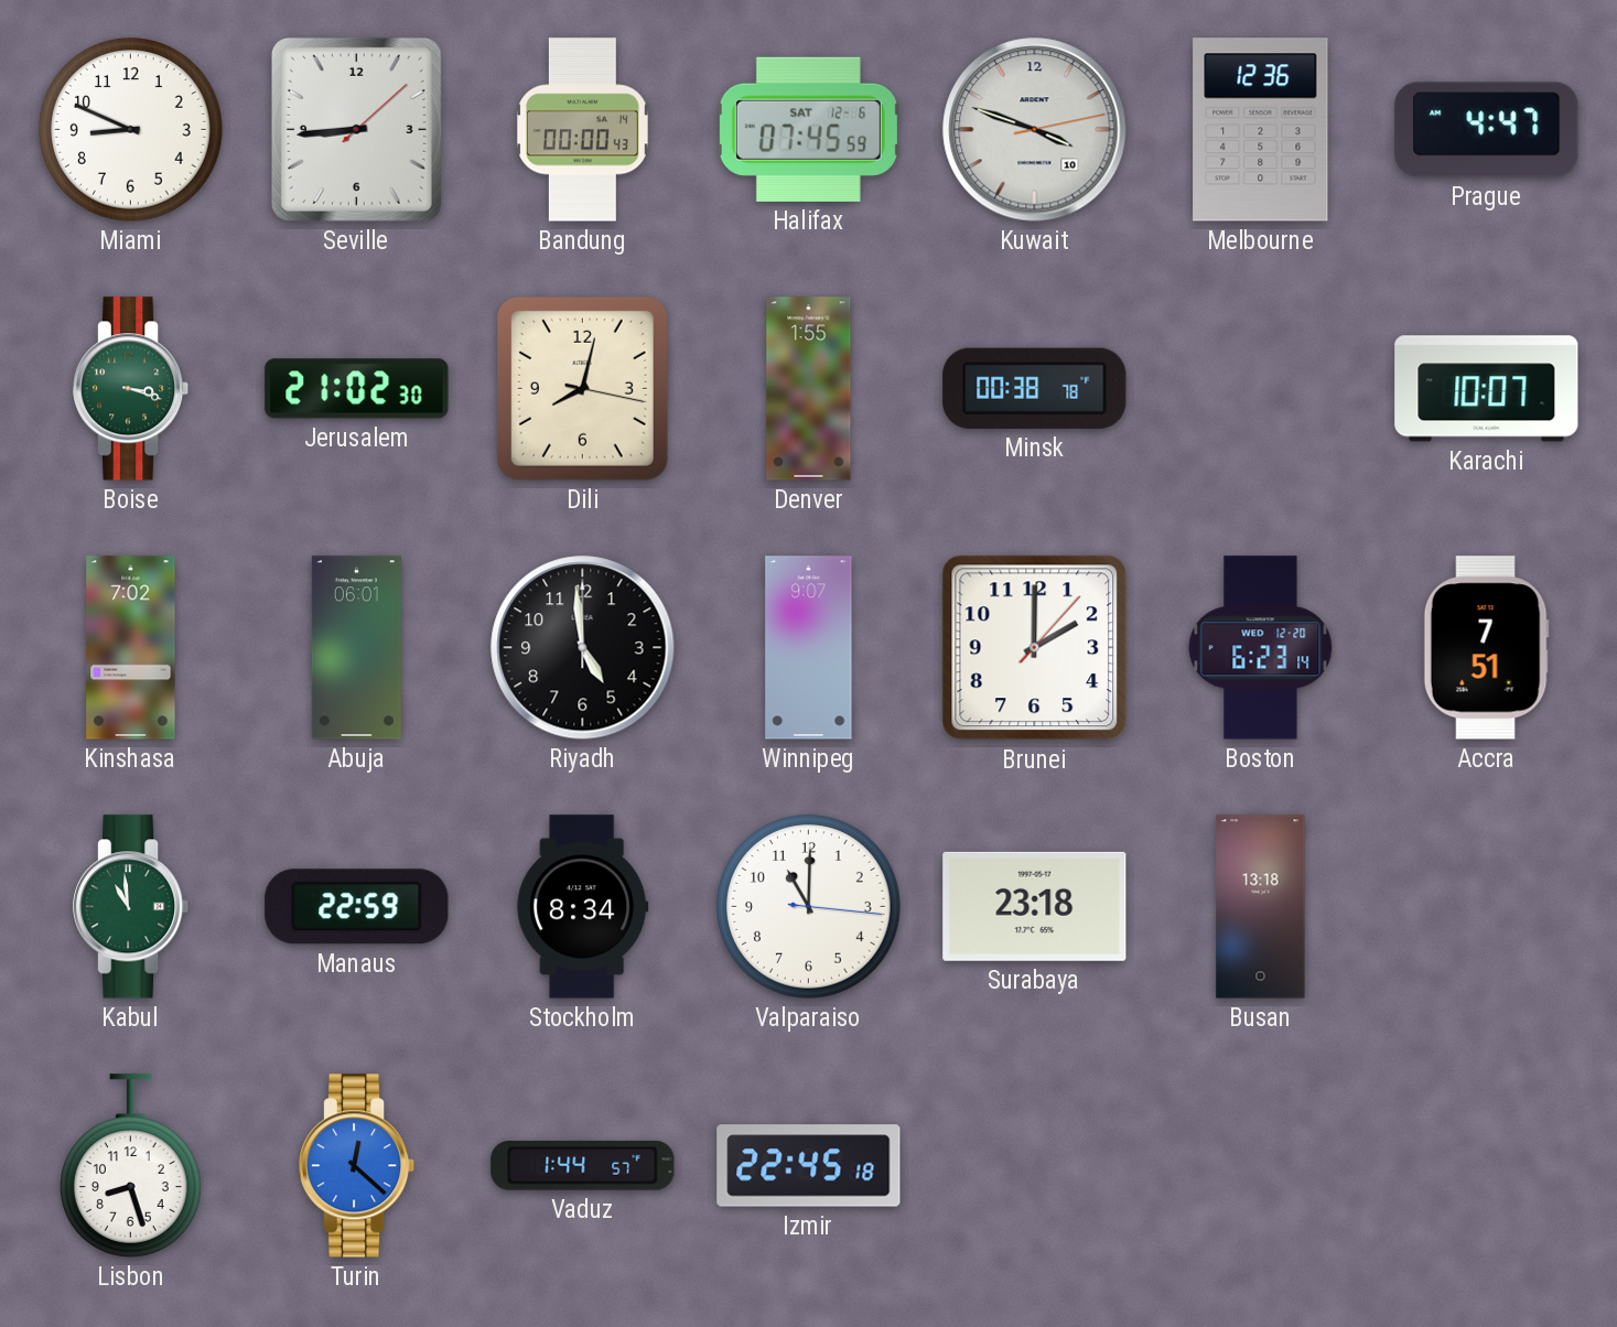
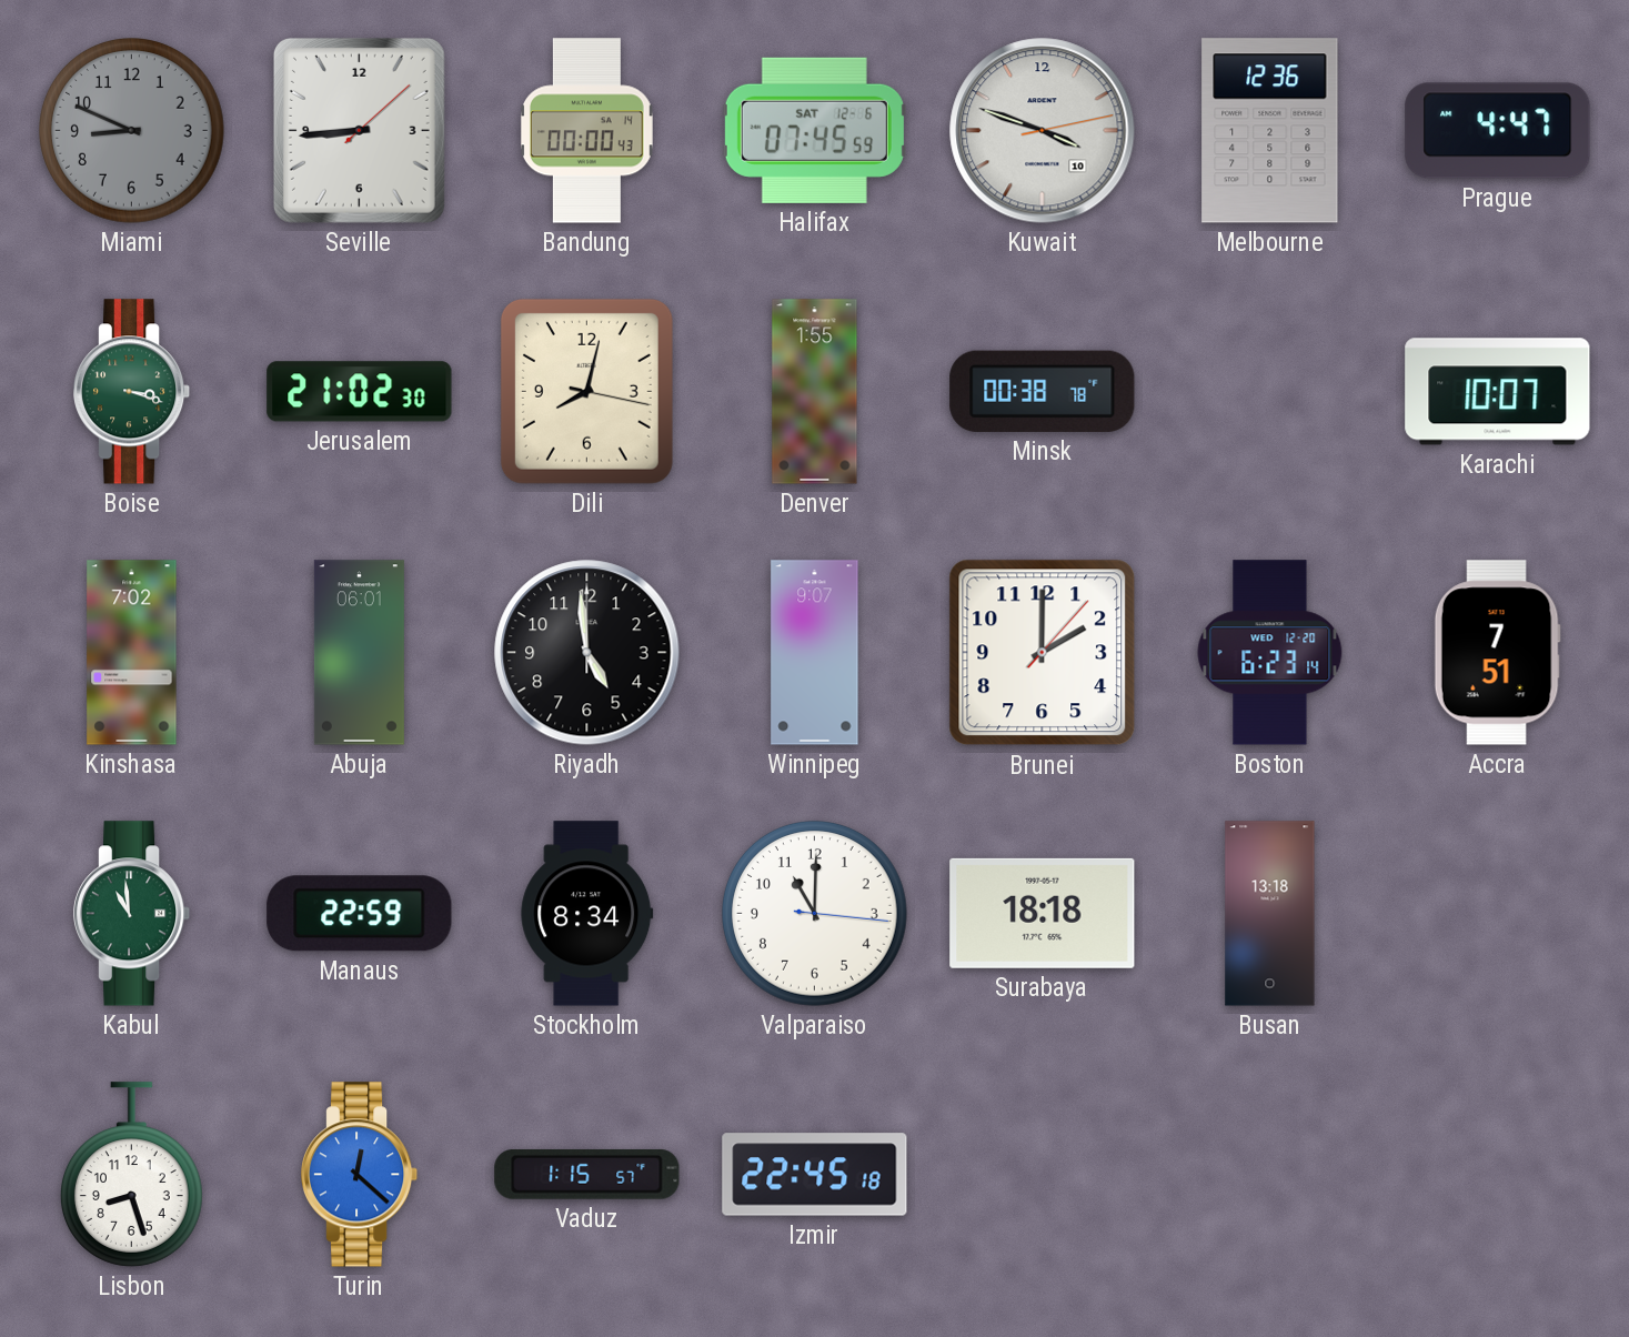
Miami dial: white -> grey
Surabaya: 23:18 -> 18:18
Vaduz: 1:44 -> 1:15
